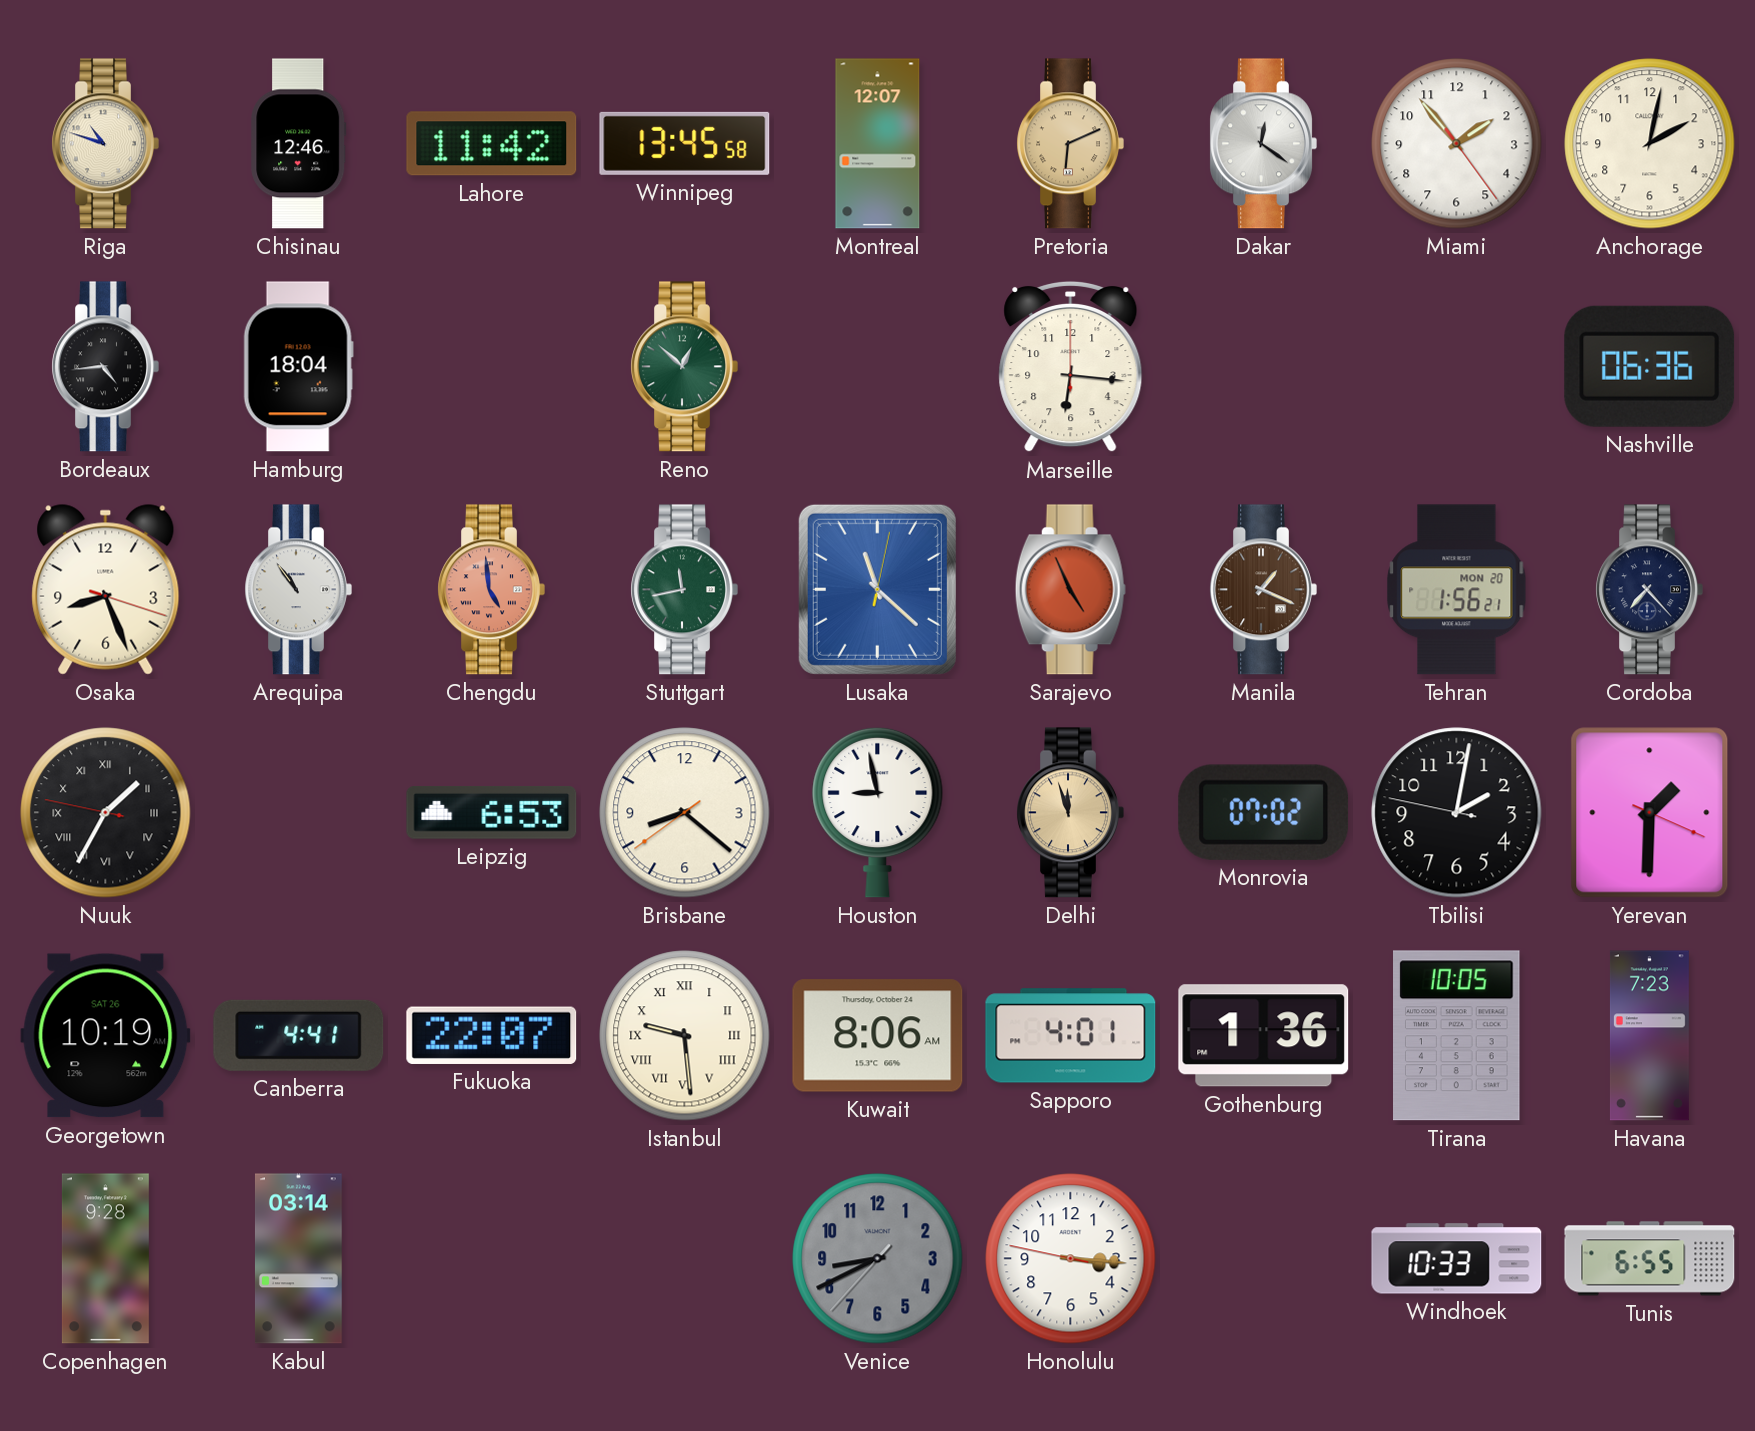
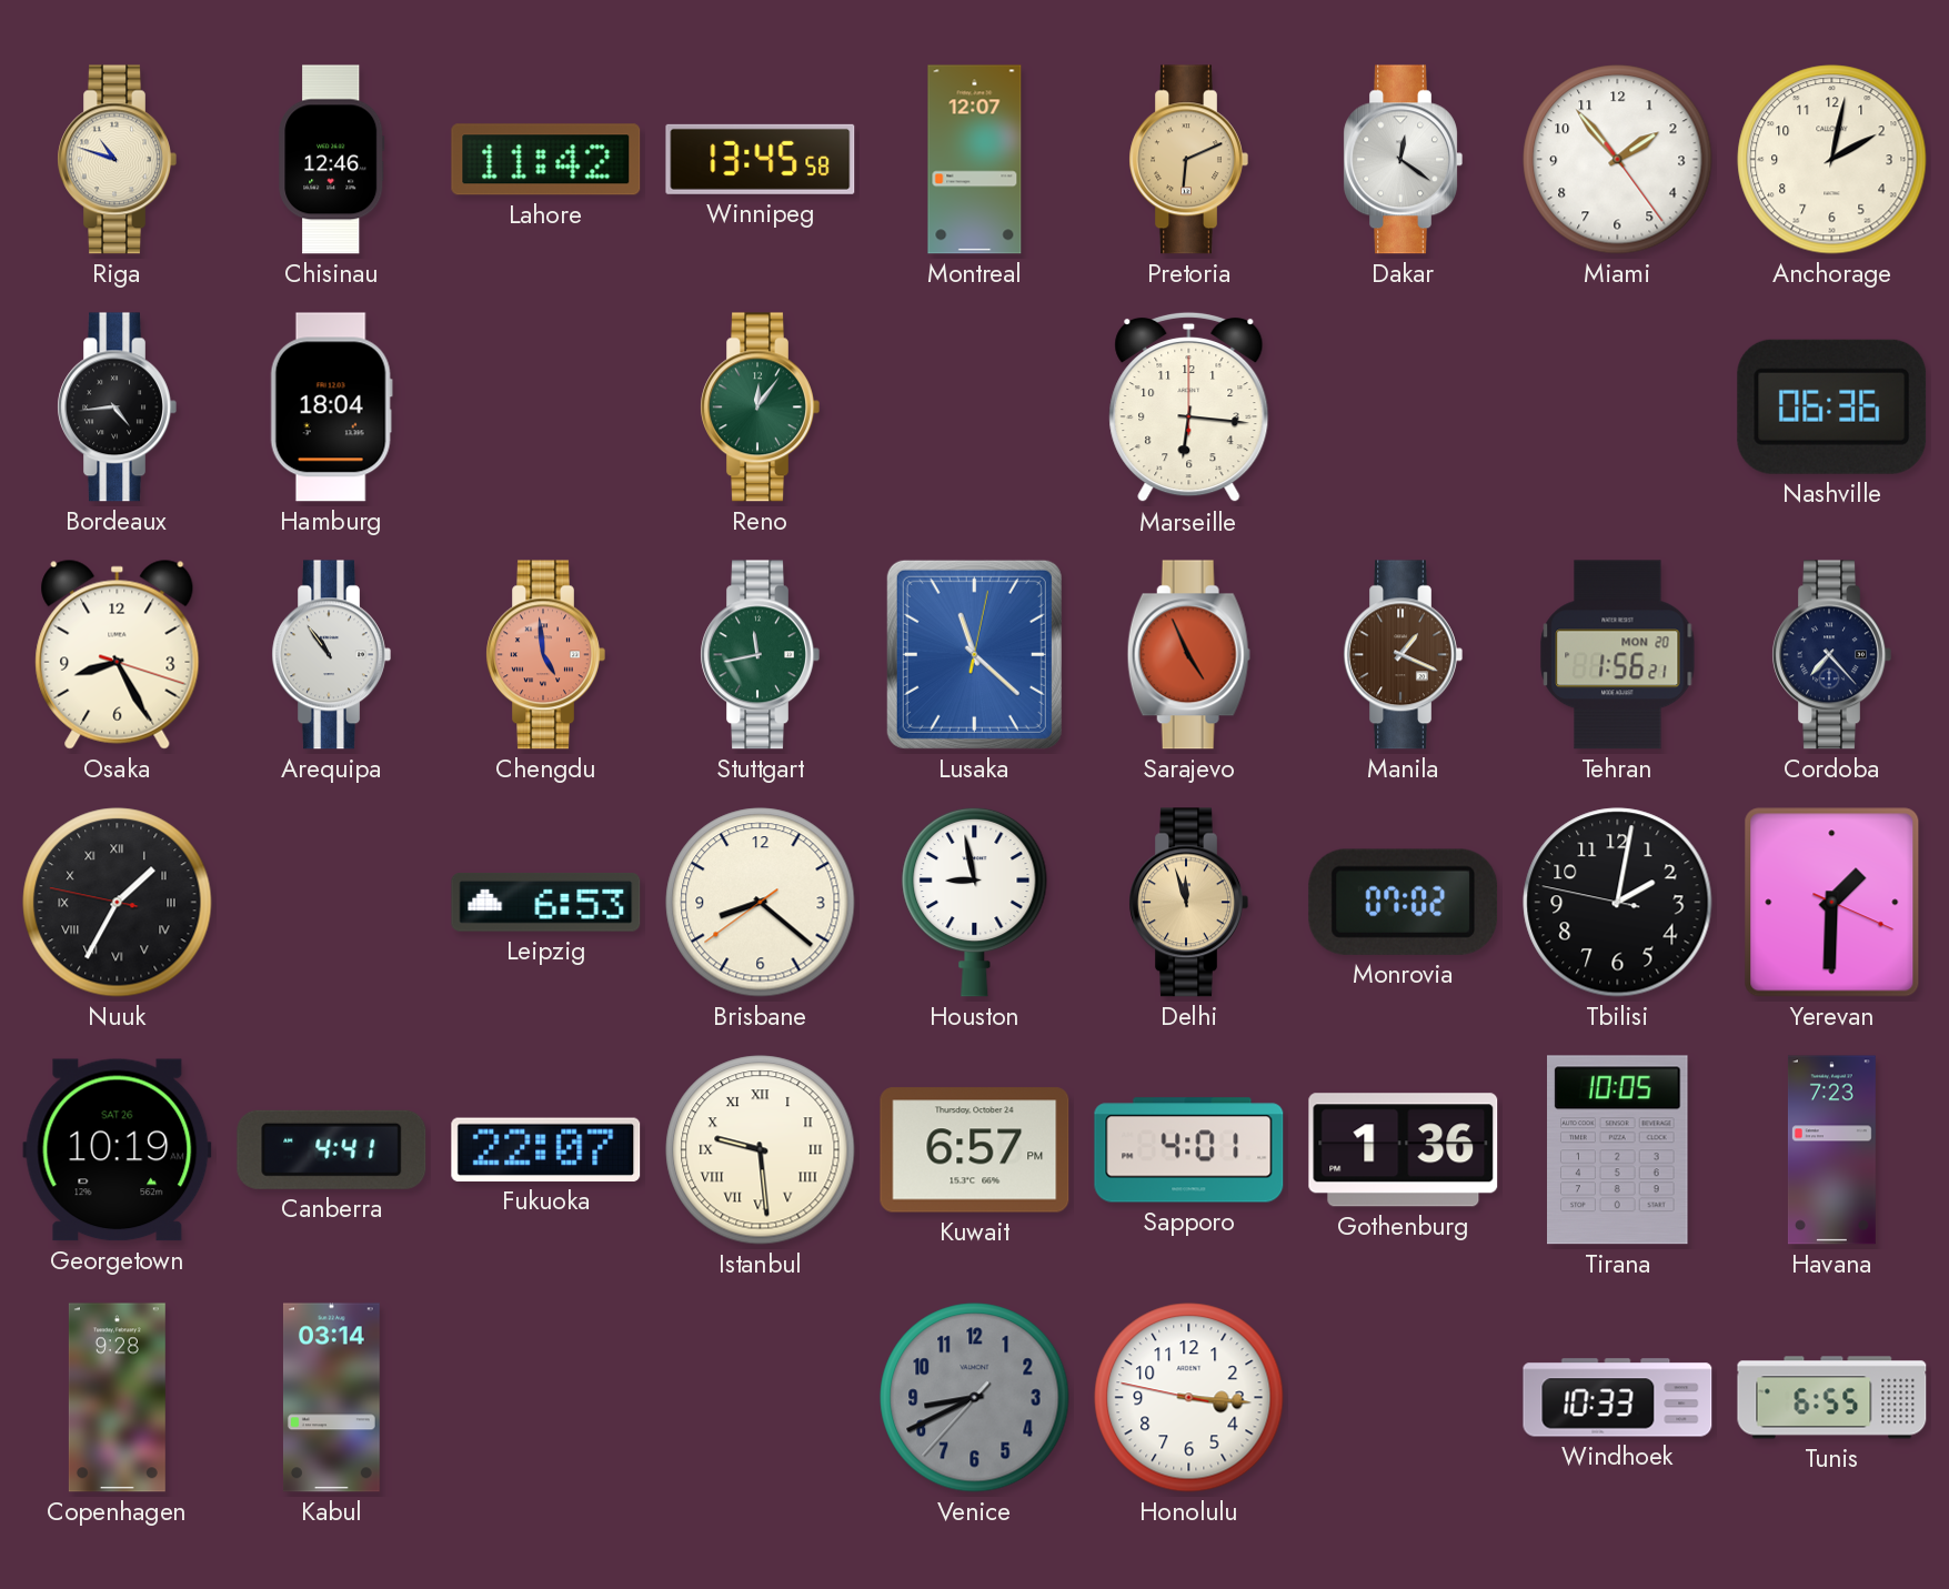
Reno: 12:52 -> 12:06
Osaka: 8:26 -> 8:25
Kuwait: 8:06 -> 6:57
